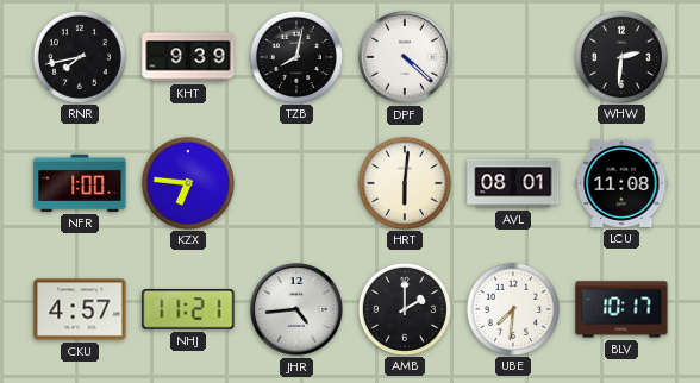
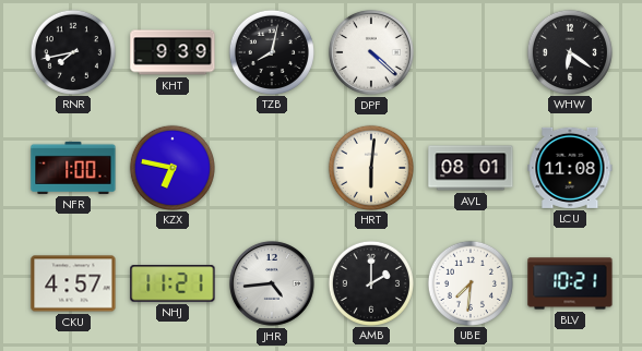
WHW: 2:31 -> 6:21
KZX: 6:46 -> 6:47
BLV: 10:17 -> 10:21
